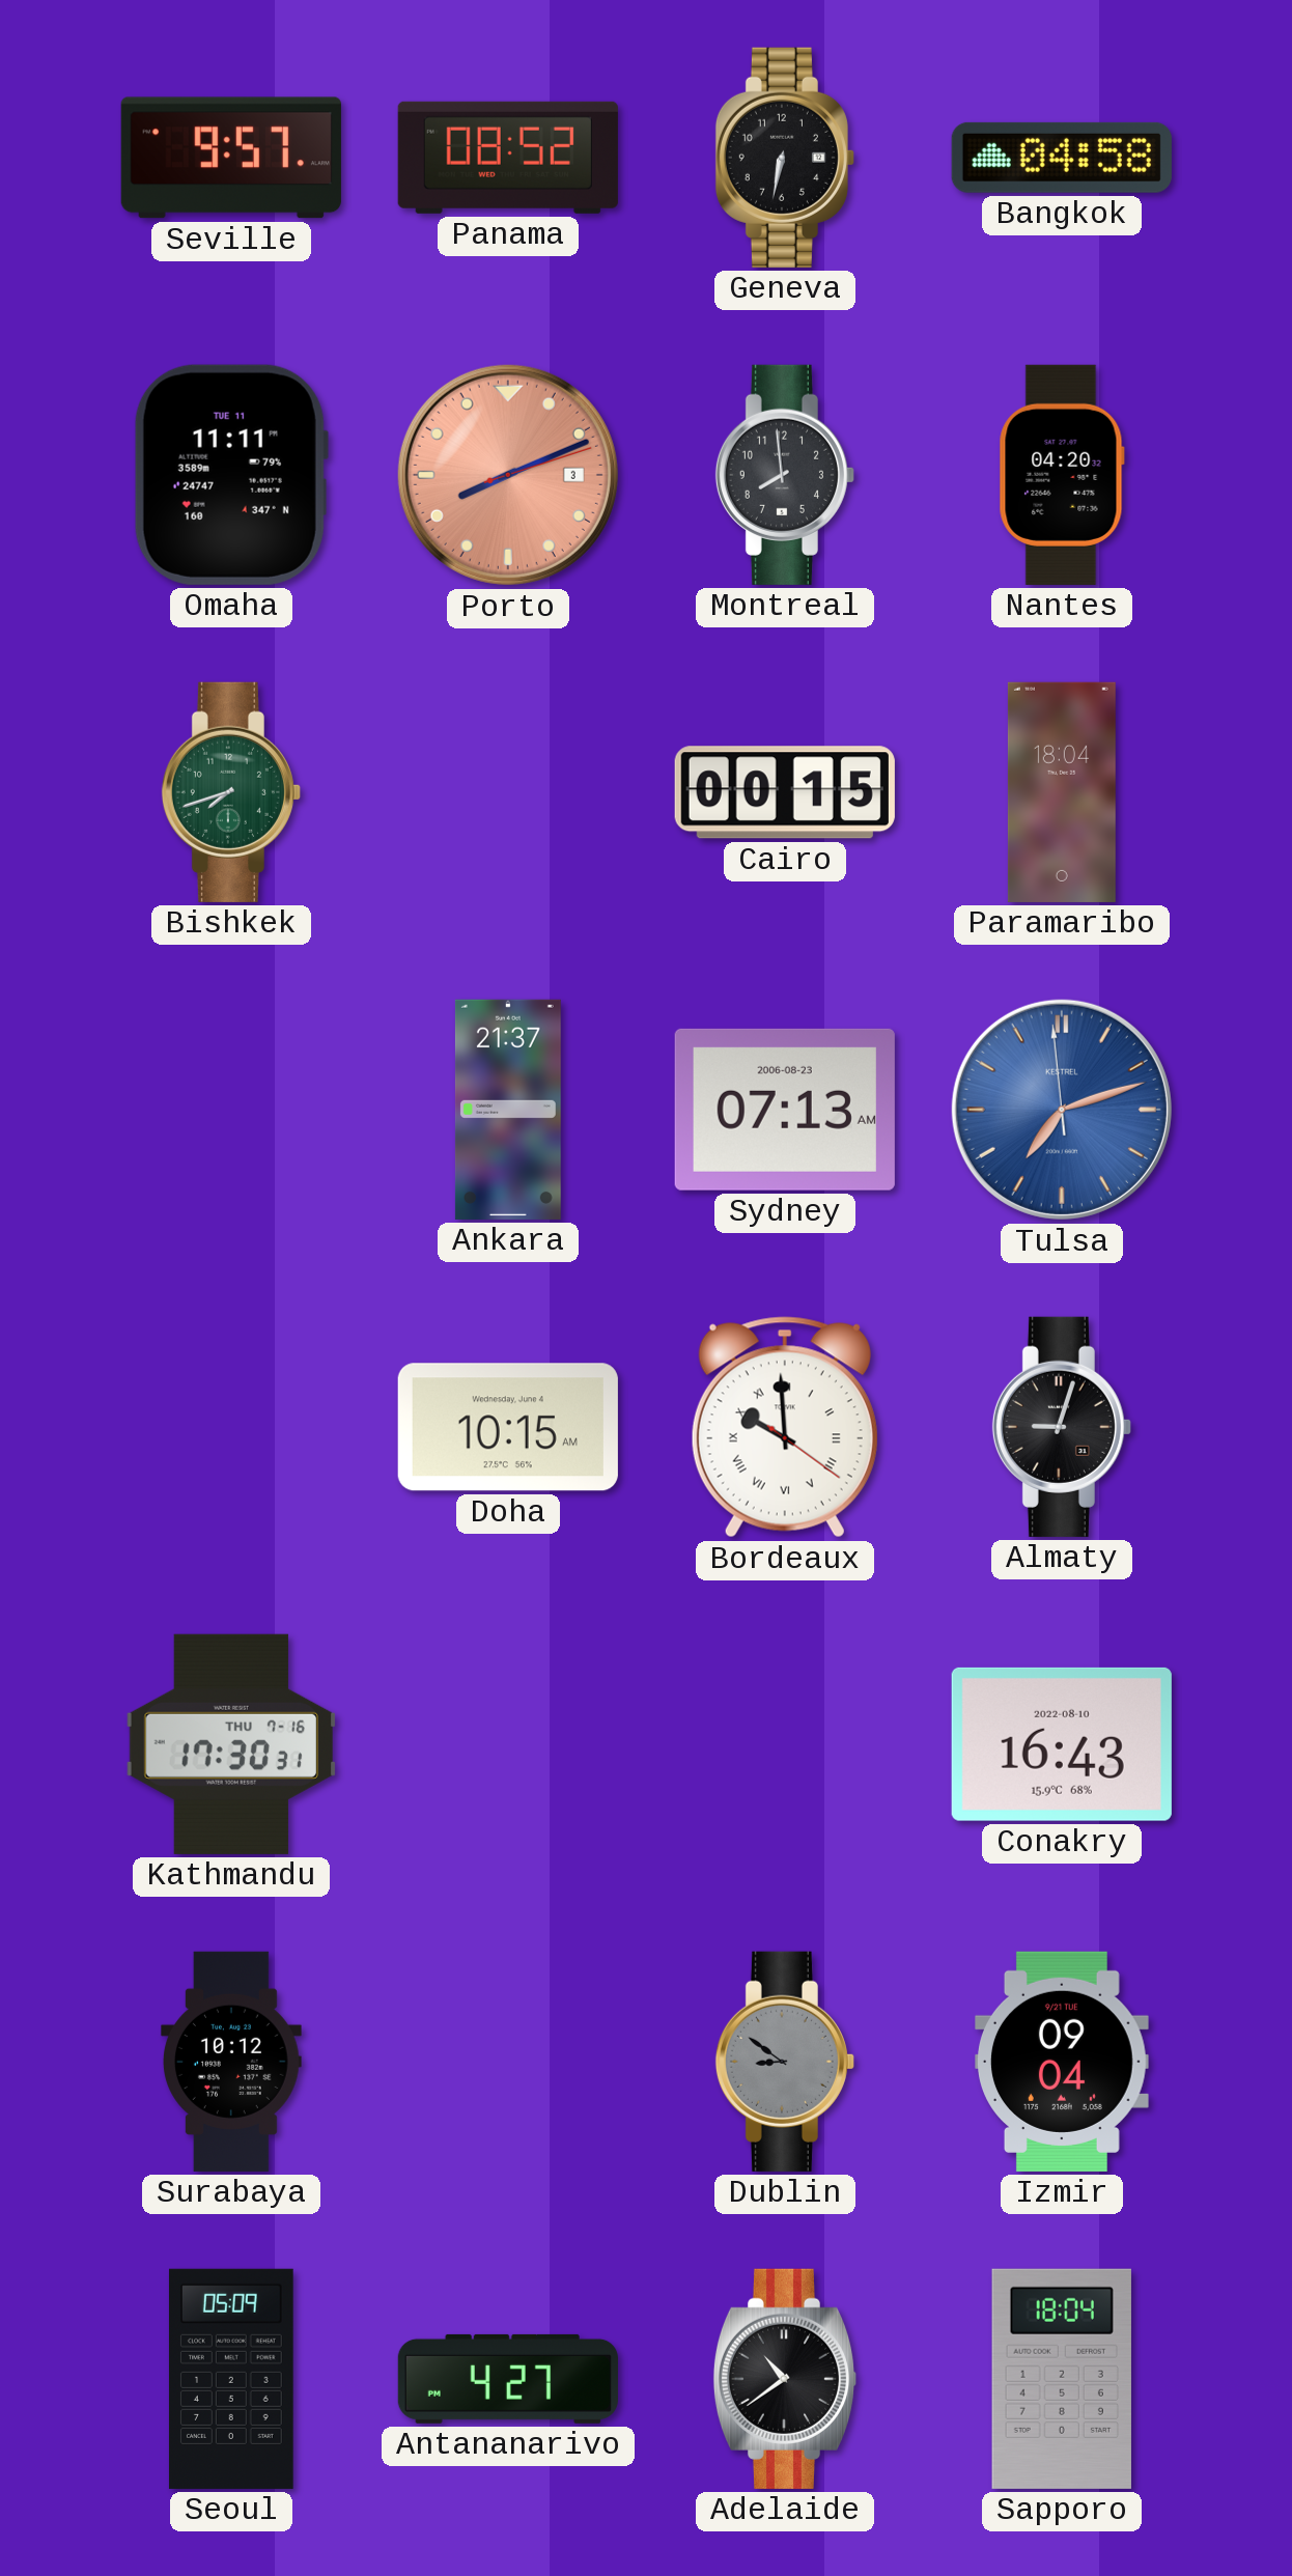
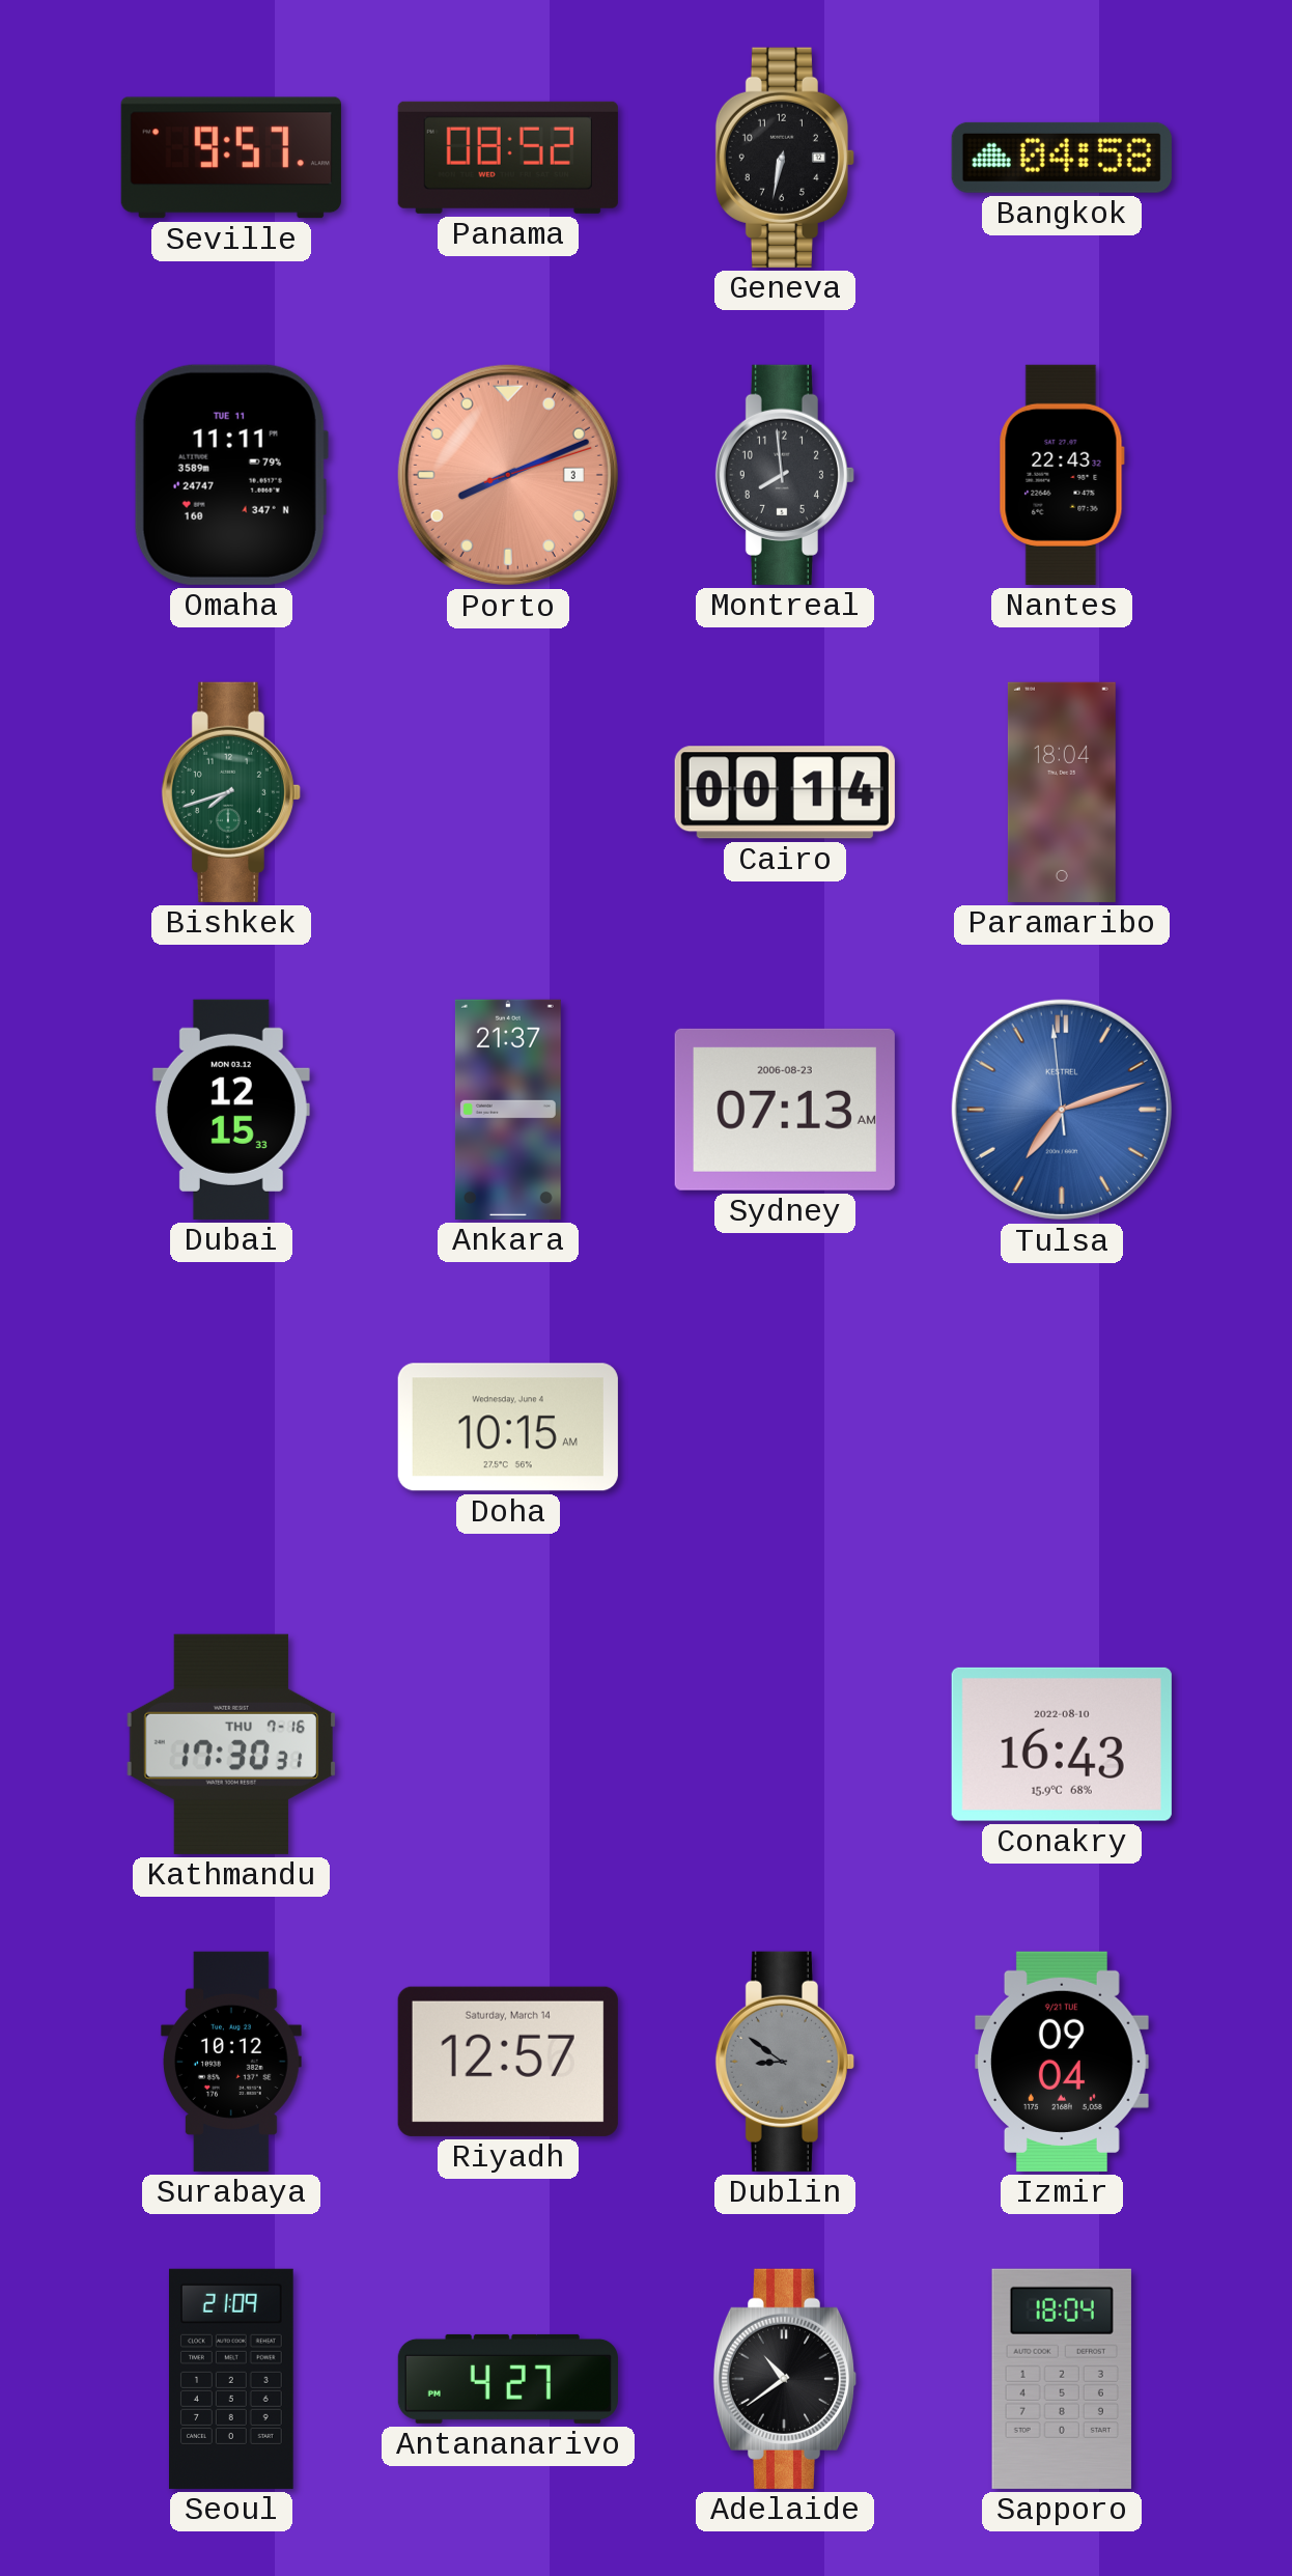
Nantes: 04:20 -> 22:43
Cairo: 00:15 -> 00:14
Dubai: none -> 12:15
Bordeaux: 9:59 -> none
Almaty: 9:03 -> none
Riyadh: none -> 12:57
Seoul: 05:09 -> 21:09
